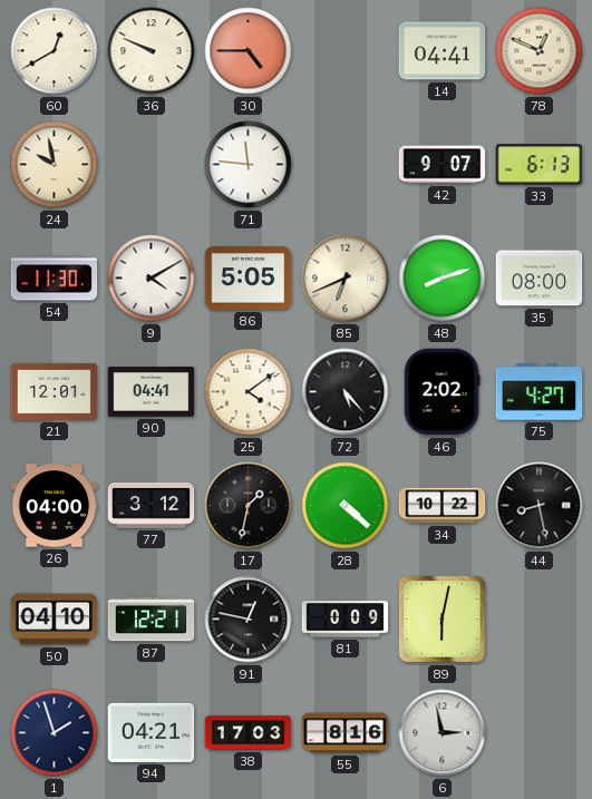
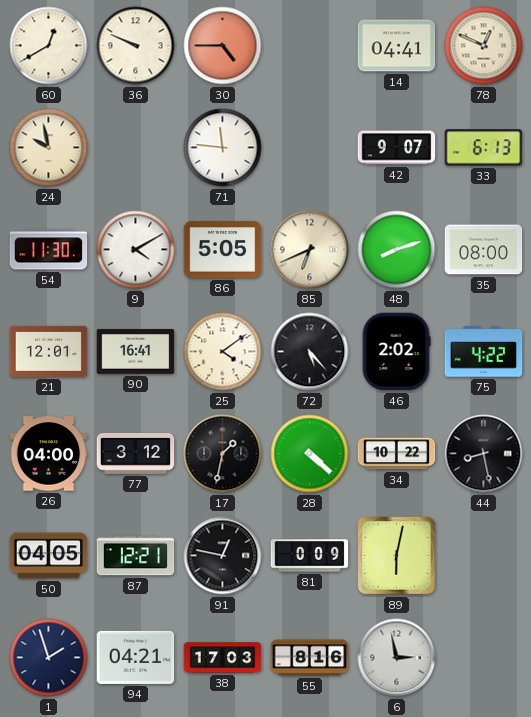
90: 04:41 -> 16:41
75: 4:27 -> 4:22
50: 04:10 -> 04:05
